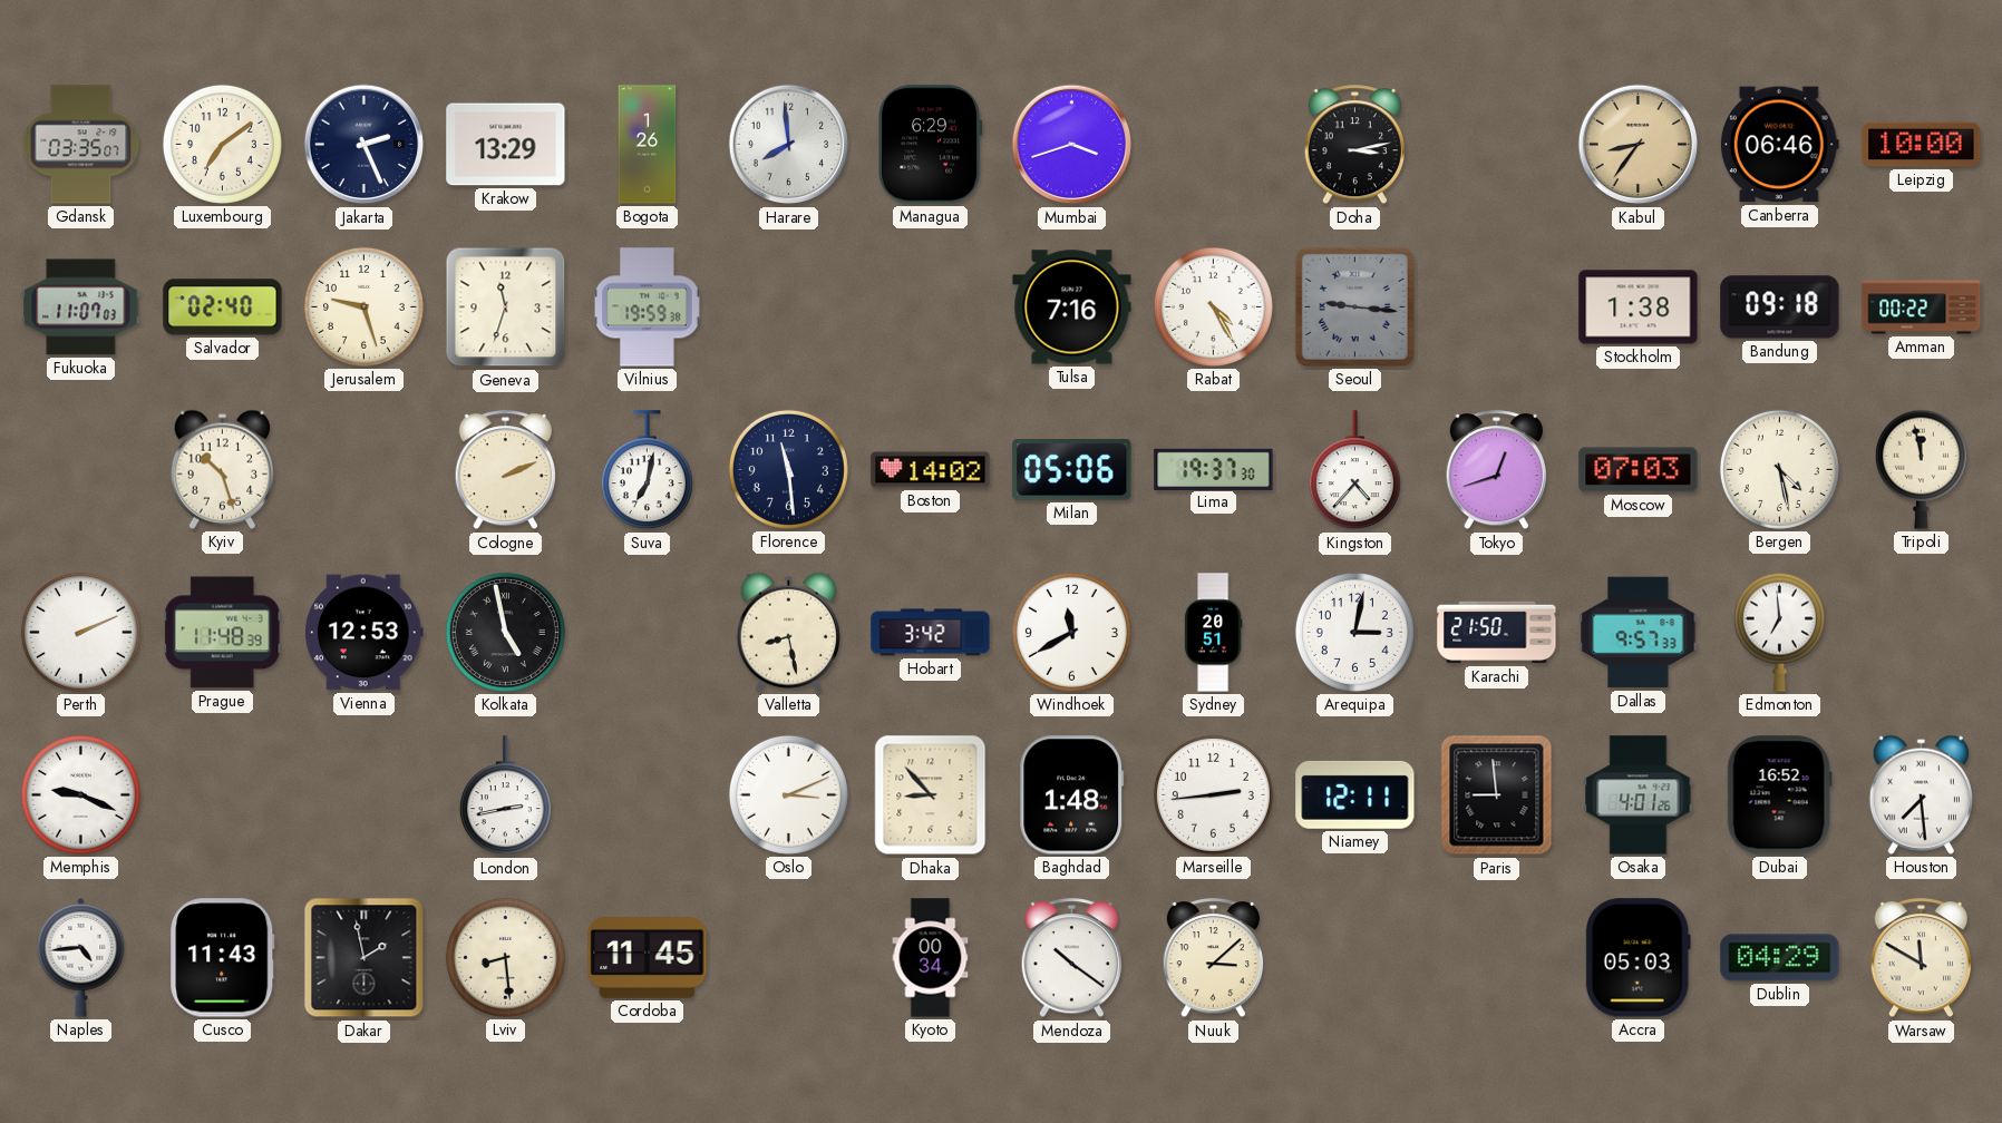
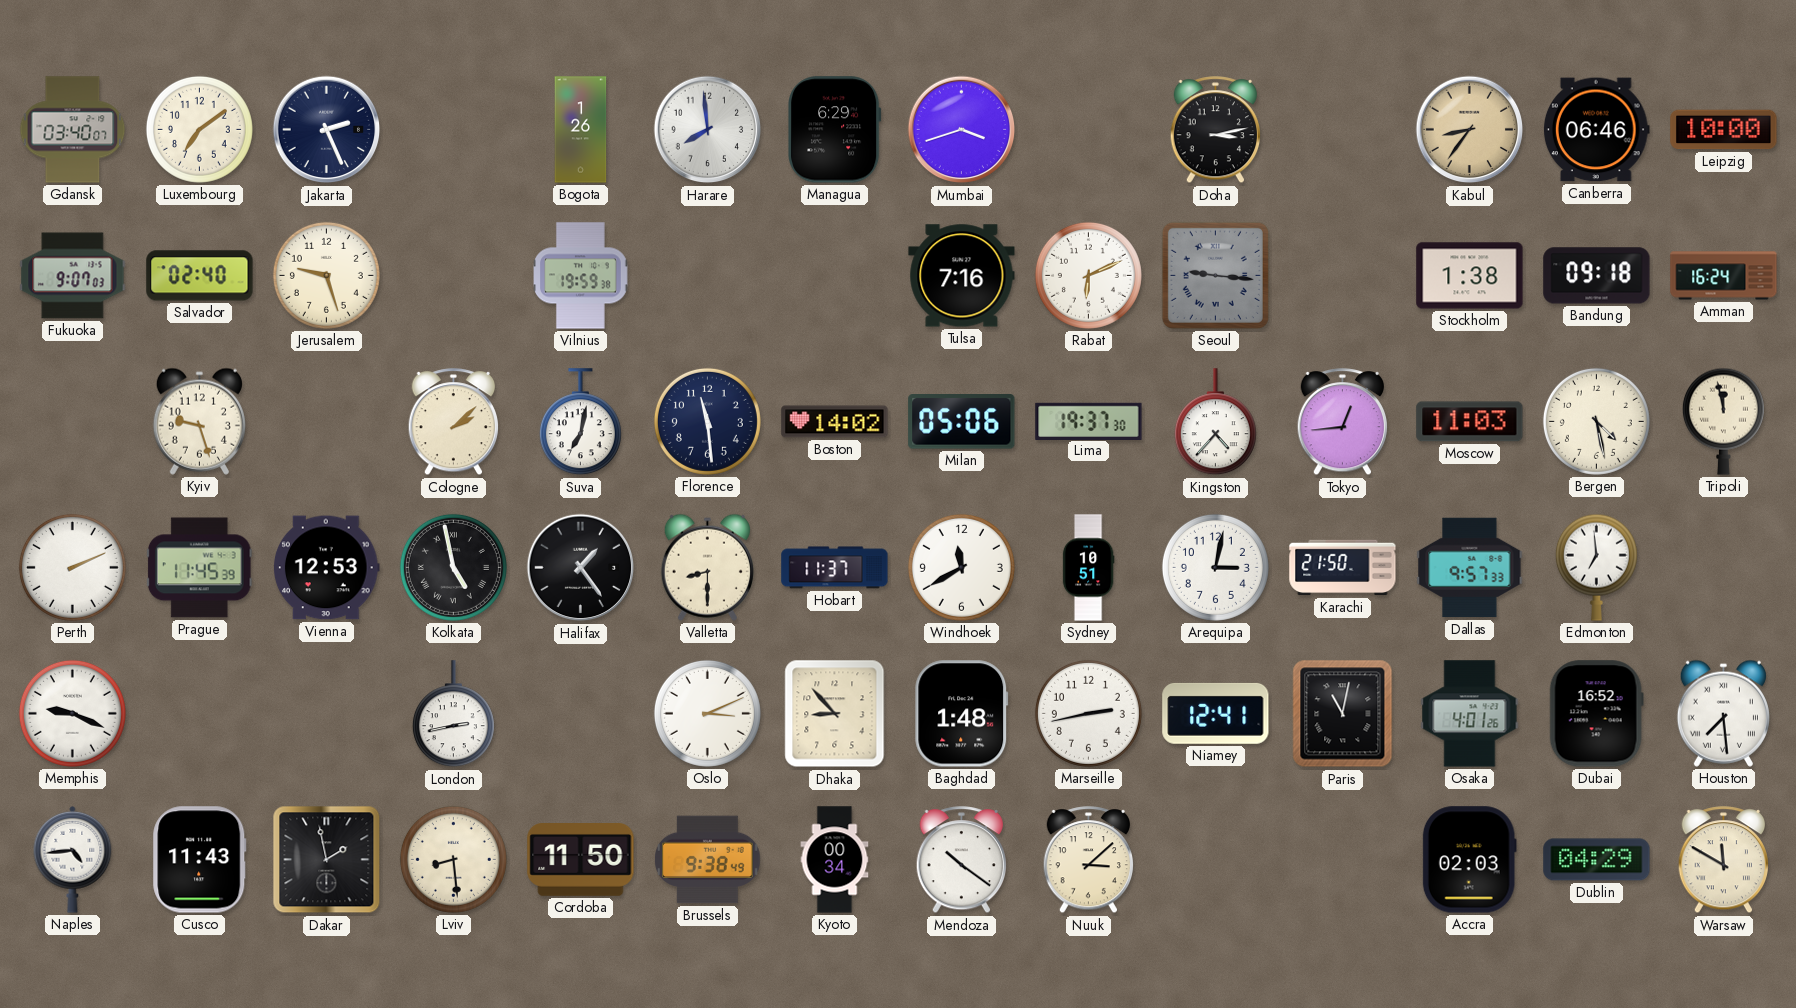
Gdansk: 03:35 -> 03:40
Krakow: 13:29 -> none
Fukuoka: 11:07 -> 9:07
Geneva: 11:33 -> none
Rabat: 4:25 -> 6:11
Amman: 00:22 -> 16:24
Kyiv: 10:27 -> 9:27
Cologne: 2:11 -> 2:08
Tokyo: 12:42 -> 12:44
Moscow: 07:03 -> 11:03
Prague: 11:48 -> 11:45
Halifax: none -> 1:24
Valletta: 8:28 -> 8:30
Hobart: 3:42 -> 11:37
Sydney: 20:51 -> 10:51
Marseille: 2:44 -> 2:43
Niamey: 12:11 -> 12:41
Paris: 8:59 -> 11:02
Cordoba: 11:45 -> 11:50
Brussels: none -> 9:38
Accra: 05:03 -> 02:03
